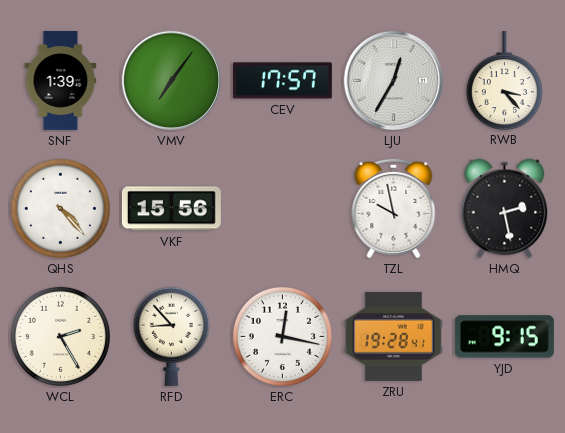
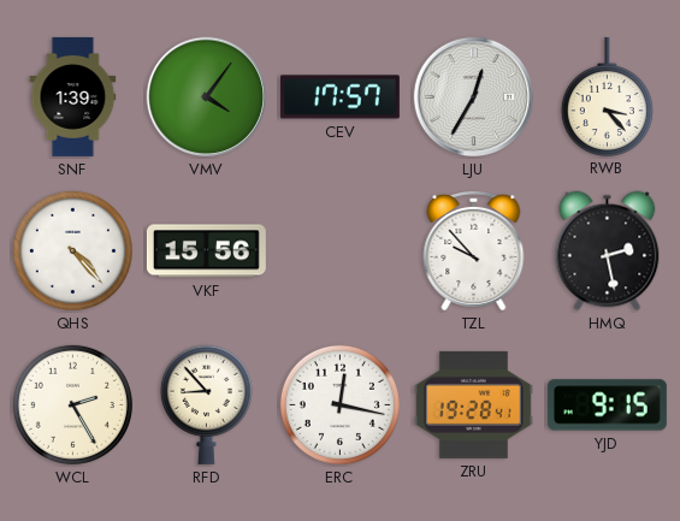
VMV: 7:06 -> 4:06
TZL: 9:58 -> 9:53
